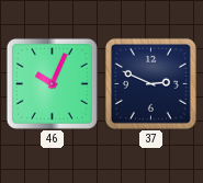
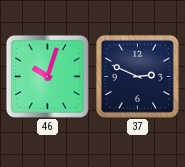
46: 10:04 -> 10:03
